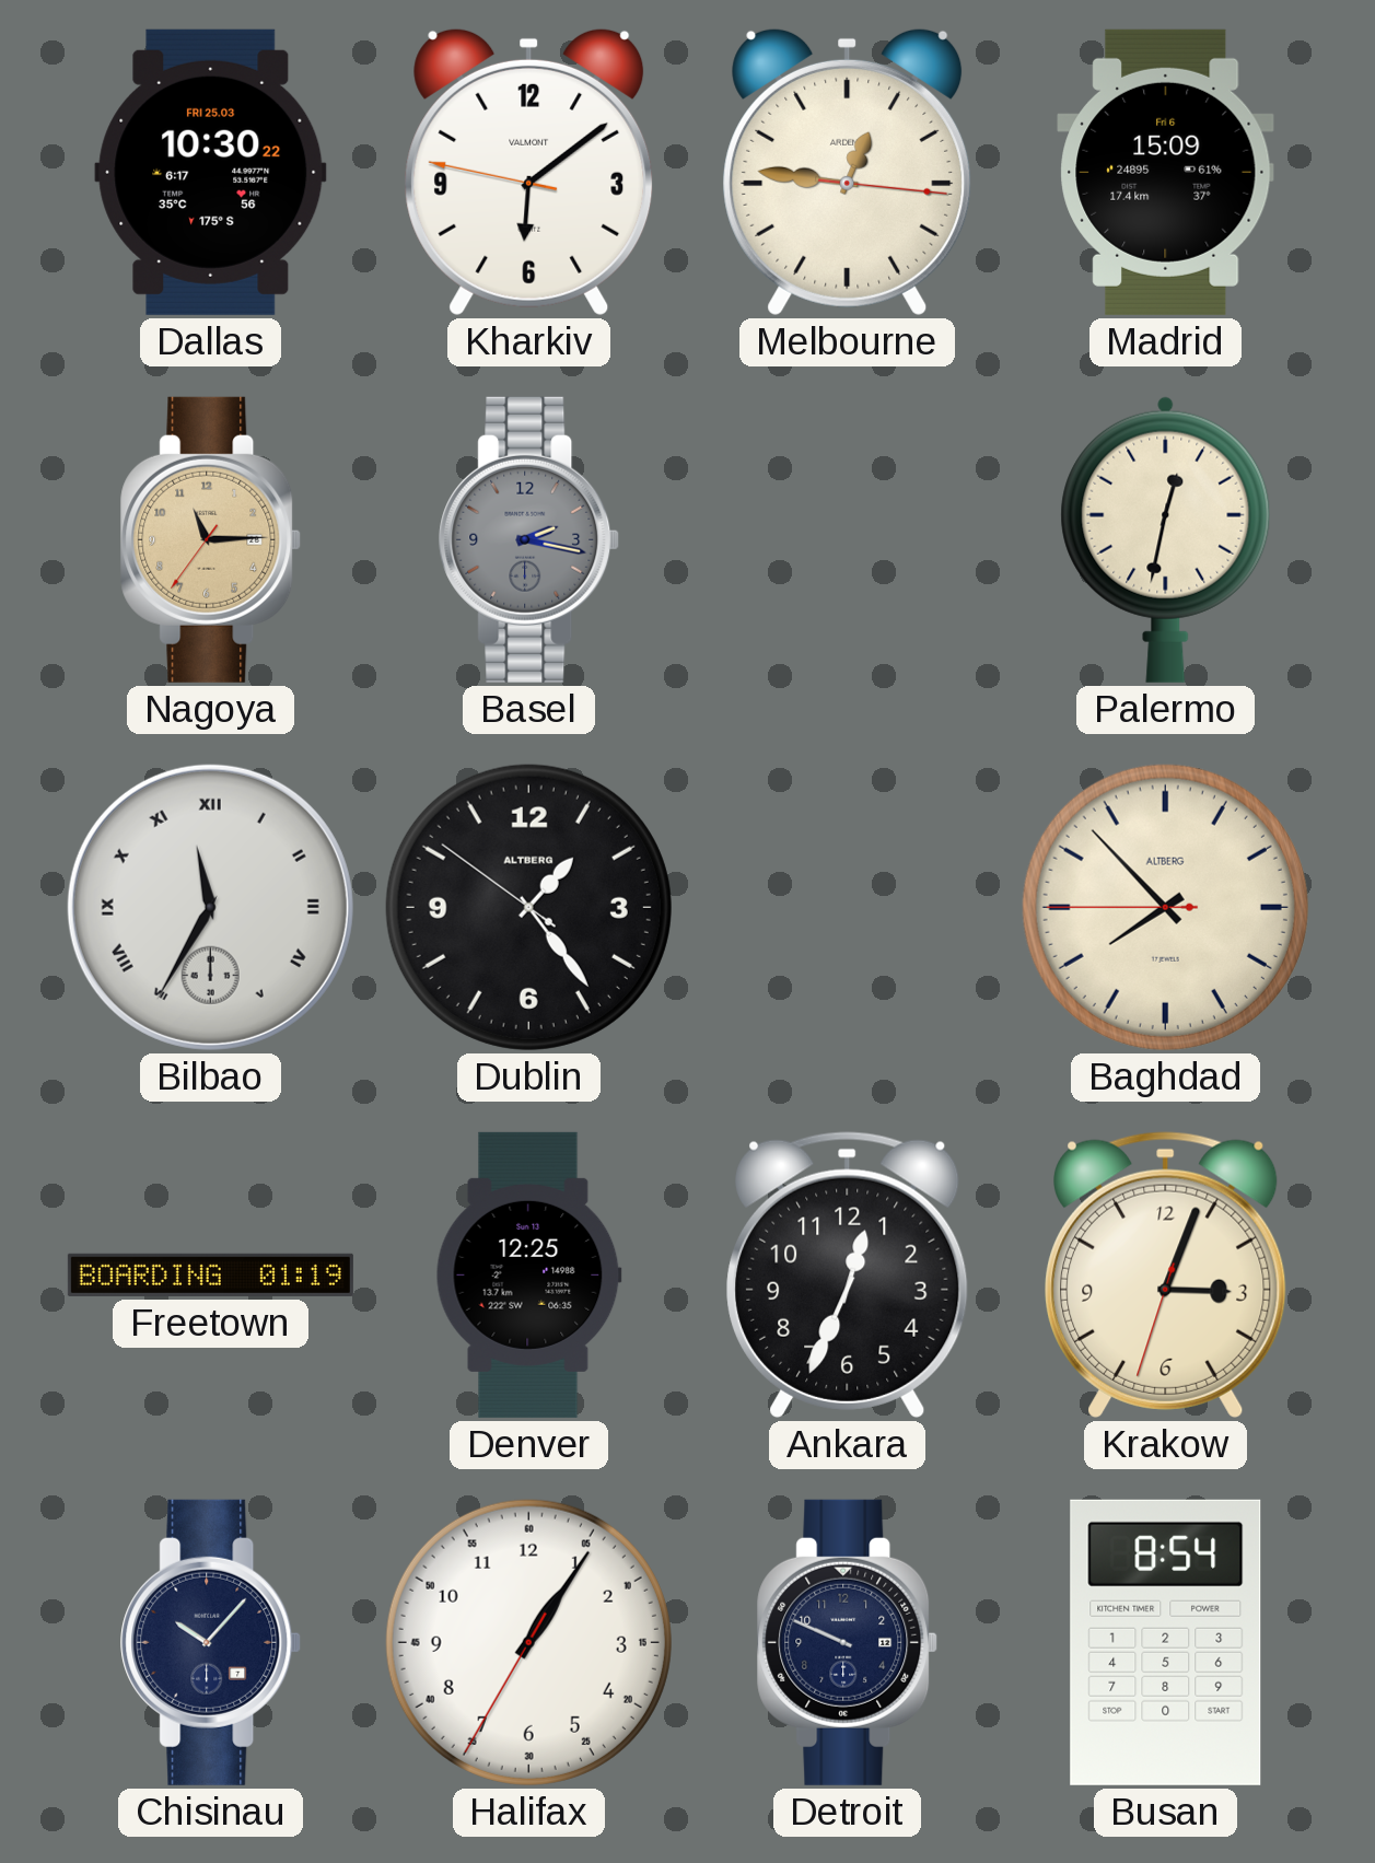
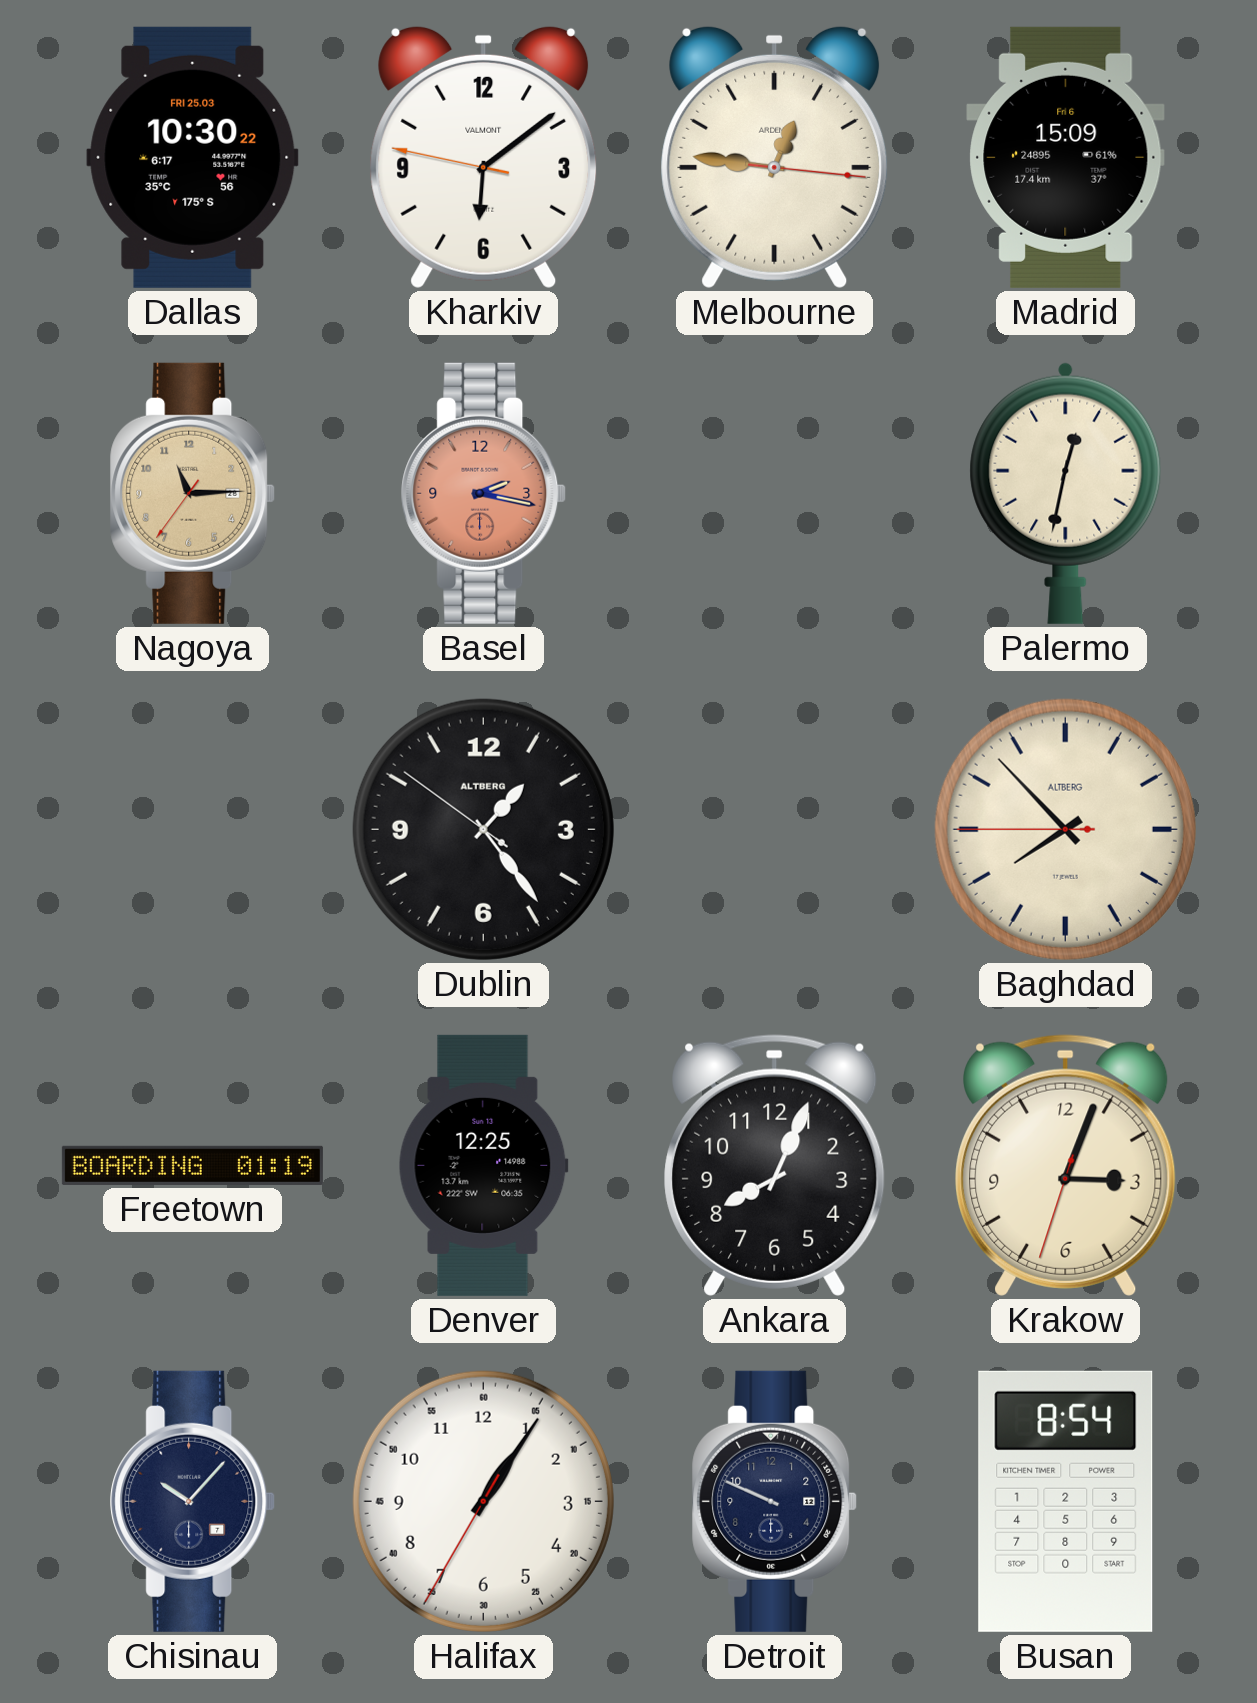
Basel dial: grey -> salmon
Bilbao: 11:35 -> none
Ankara: 12:34 -> 8:04
